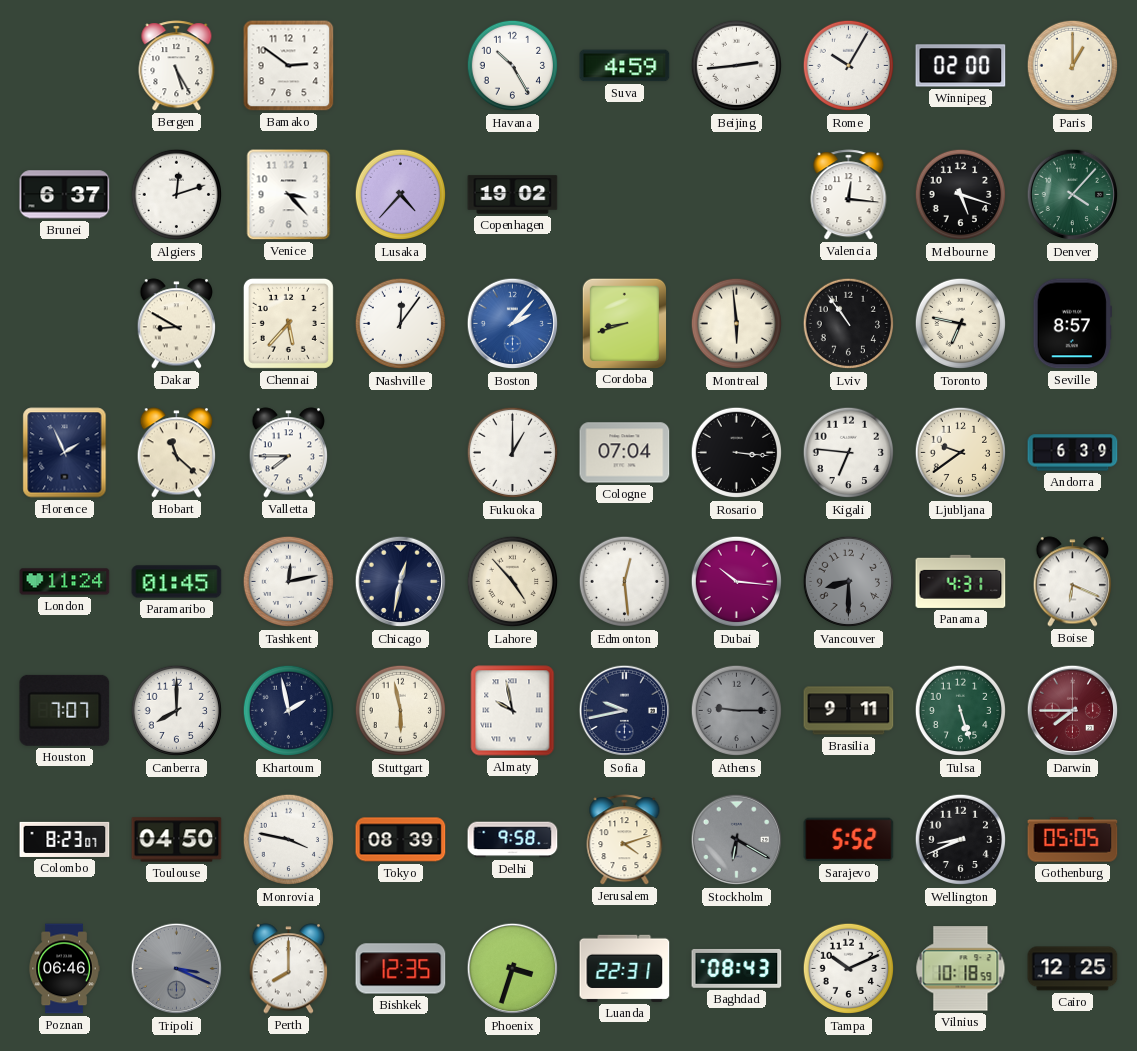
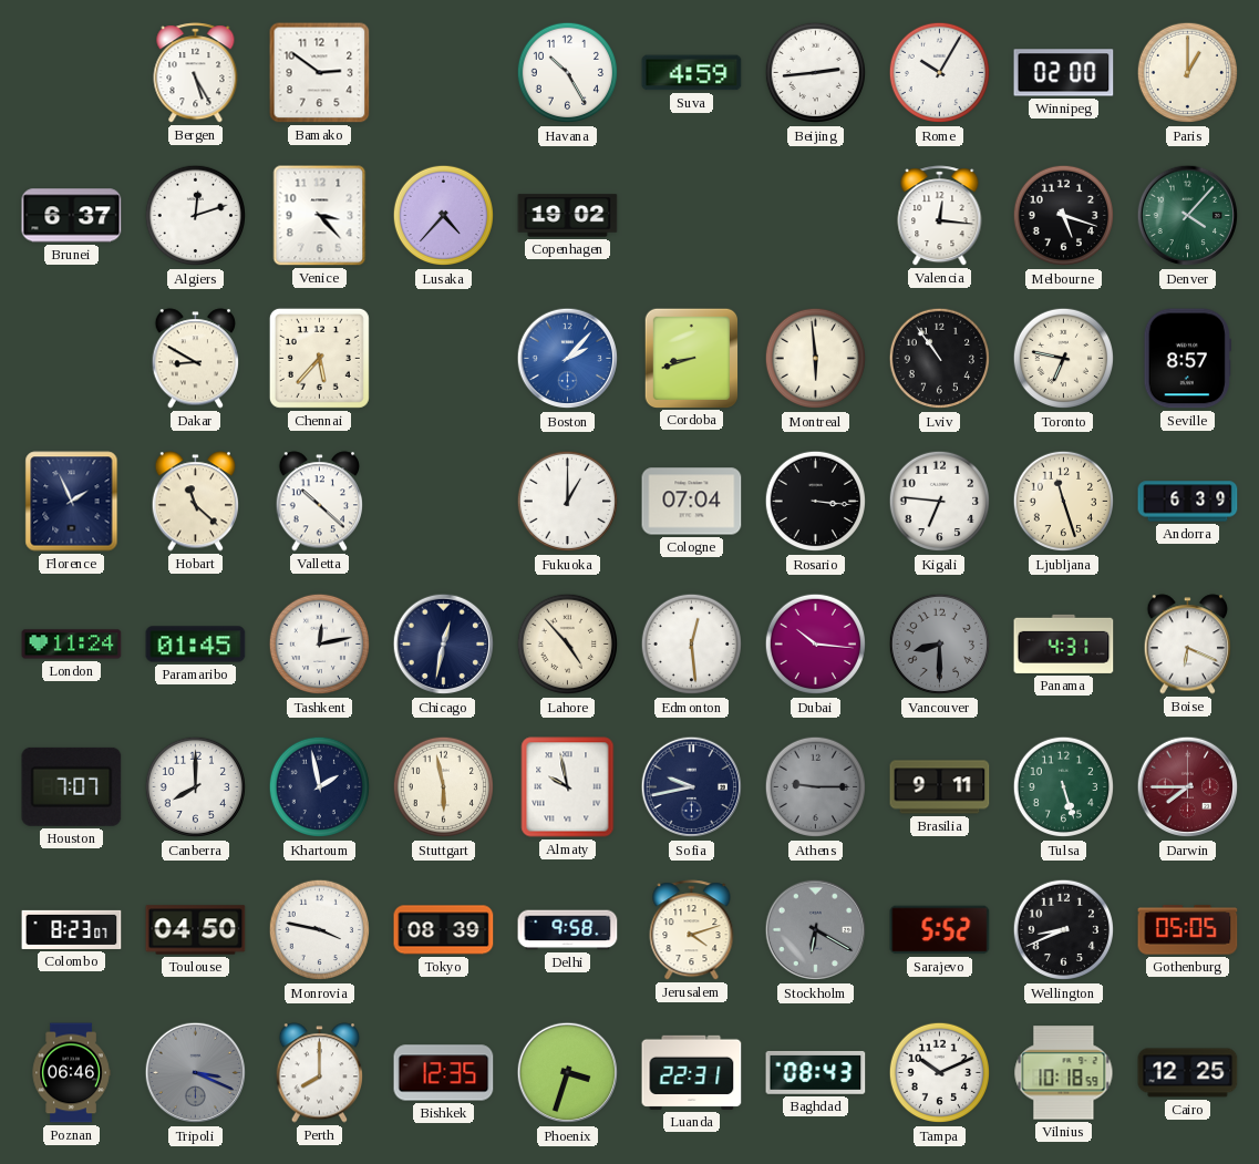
Nashville: 12:06 -> none
Valletta: 7:45 -> 10:22
Ljubljana: 9:39 -> 11:27
